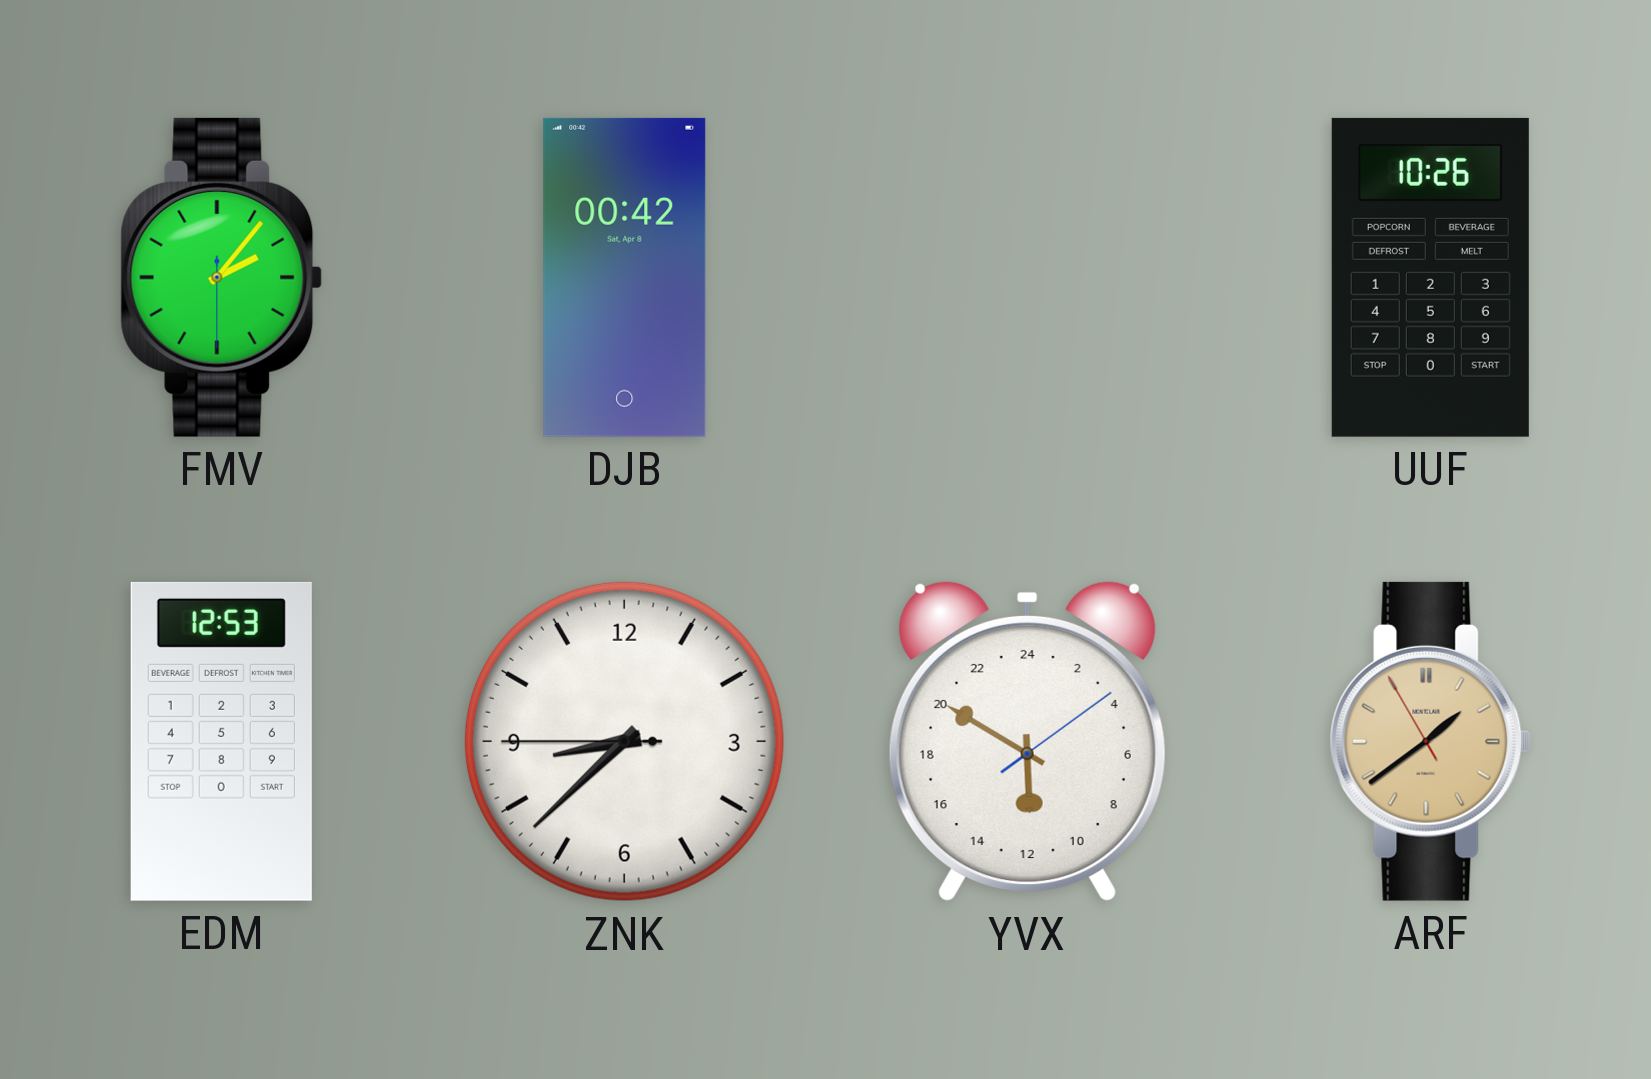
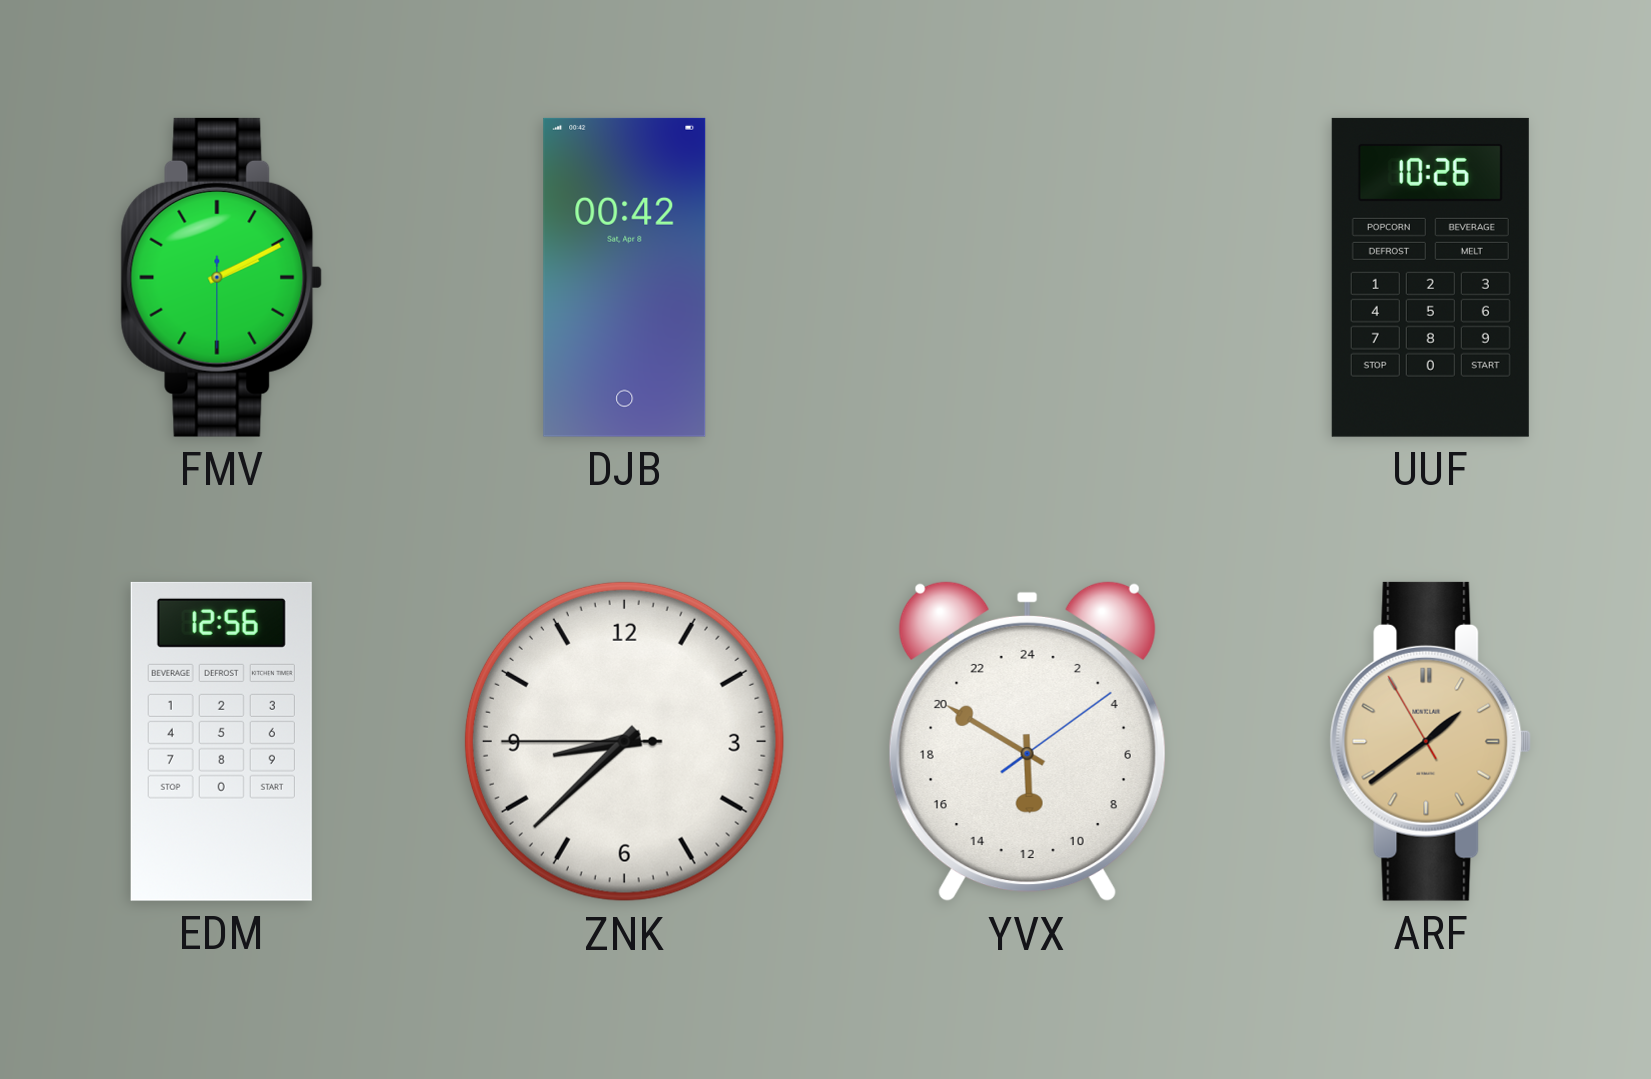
FMV: 2:06 -> 2:10
EDM: 12:53 -> 12:56
